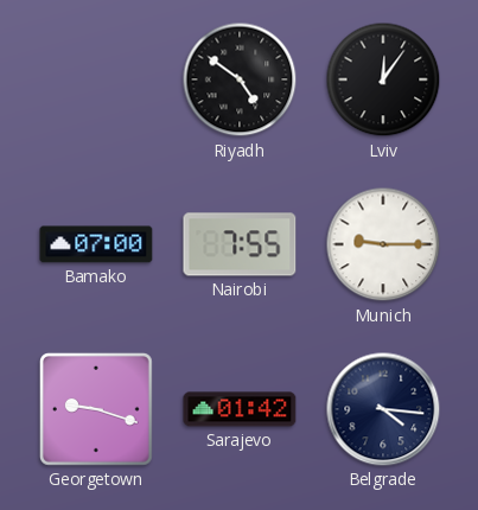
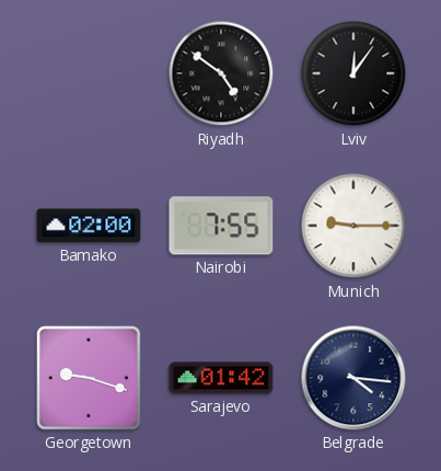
Bamako: 07:00 -> 02:00
